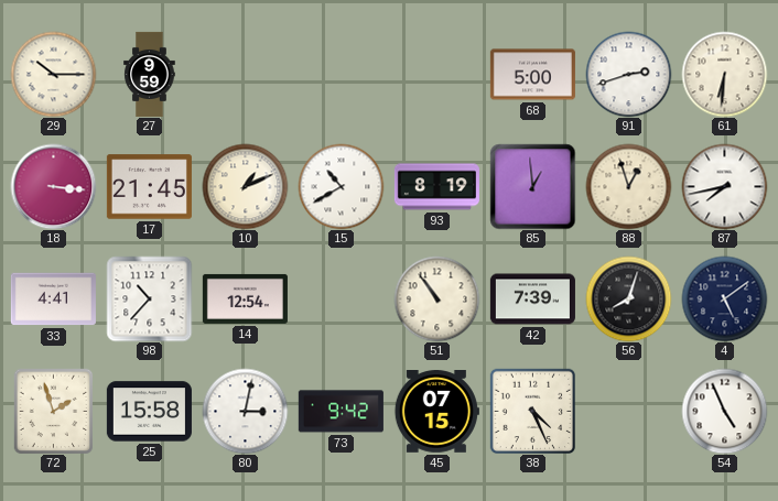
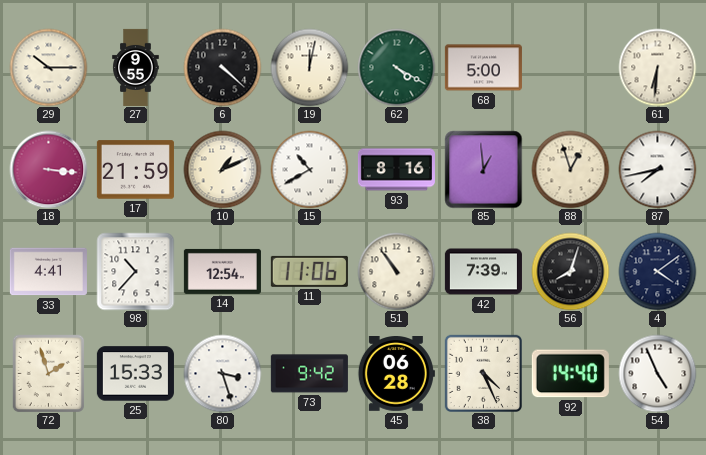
27: 9:59 -> 9:55
6: none -> 4:22
19: none -> 12:02
62: none -> 4:20
91: 2:42 -> none
17: 21:45 -> 21:59
93: 8:19 -> 8:16
11: none -> 11:06
4: 5:09 -> 4:09
25: 15:58 -> 15:33
80: 3:02 -> 3:27
45: 07:15 -> 06:28
92: none -> 14:40
